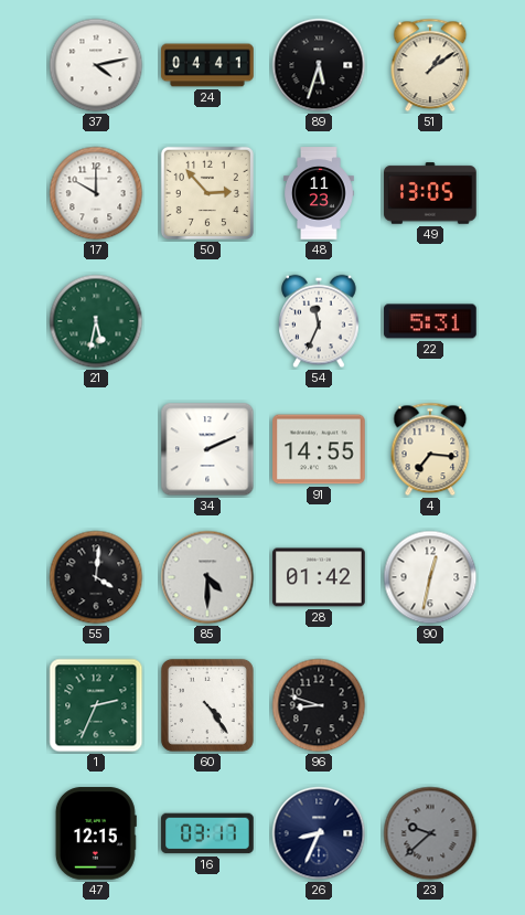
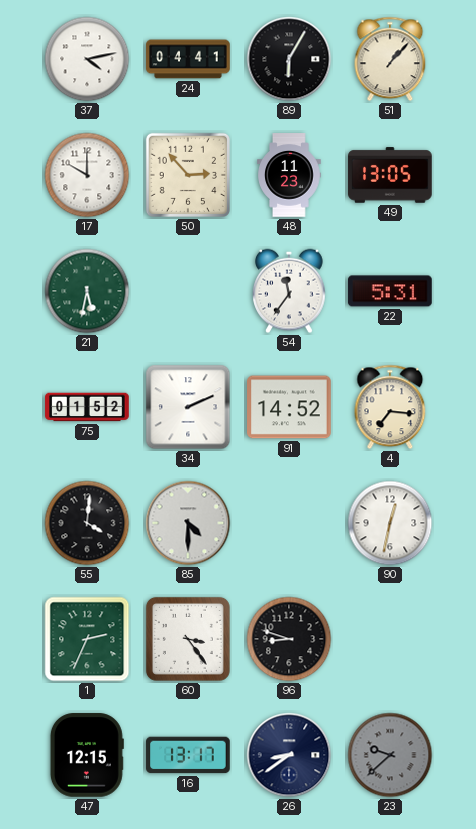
89: 5:33 -> 6:05
51: 1:09 -> 1:07
54: 11:34 -> 11:36
75: none -> 01:52
91: 14:55 -> 14:52
28: 01:42 -> none
60: 4:24 -> 3:24
16: 03:17 -> 13:17
26: 8:34 -> 8:39
